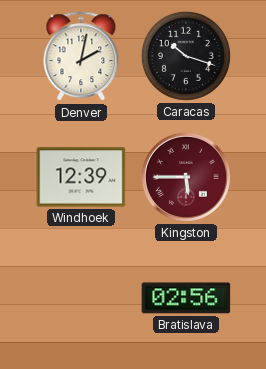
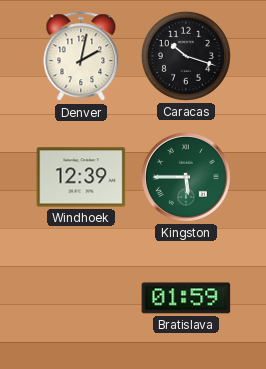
Kingston dial: burgundy -> green
Bratislava: 02:56 -> 01:59
